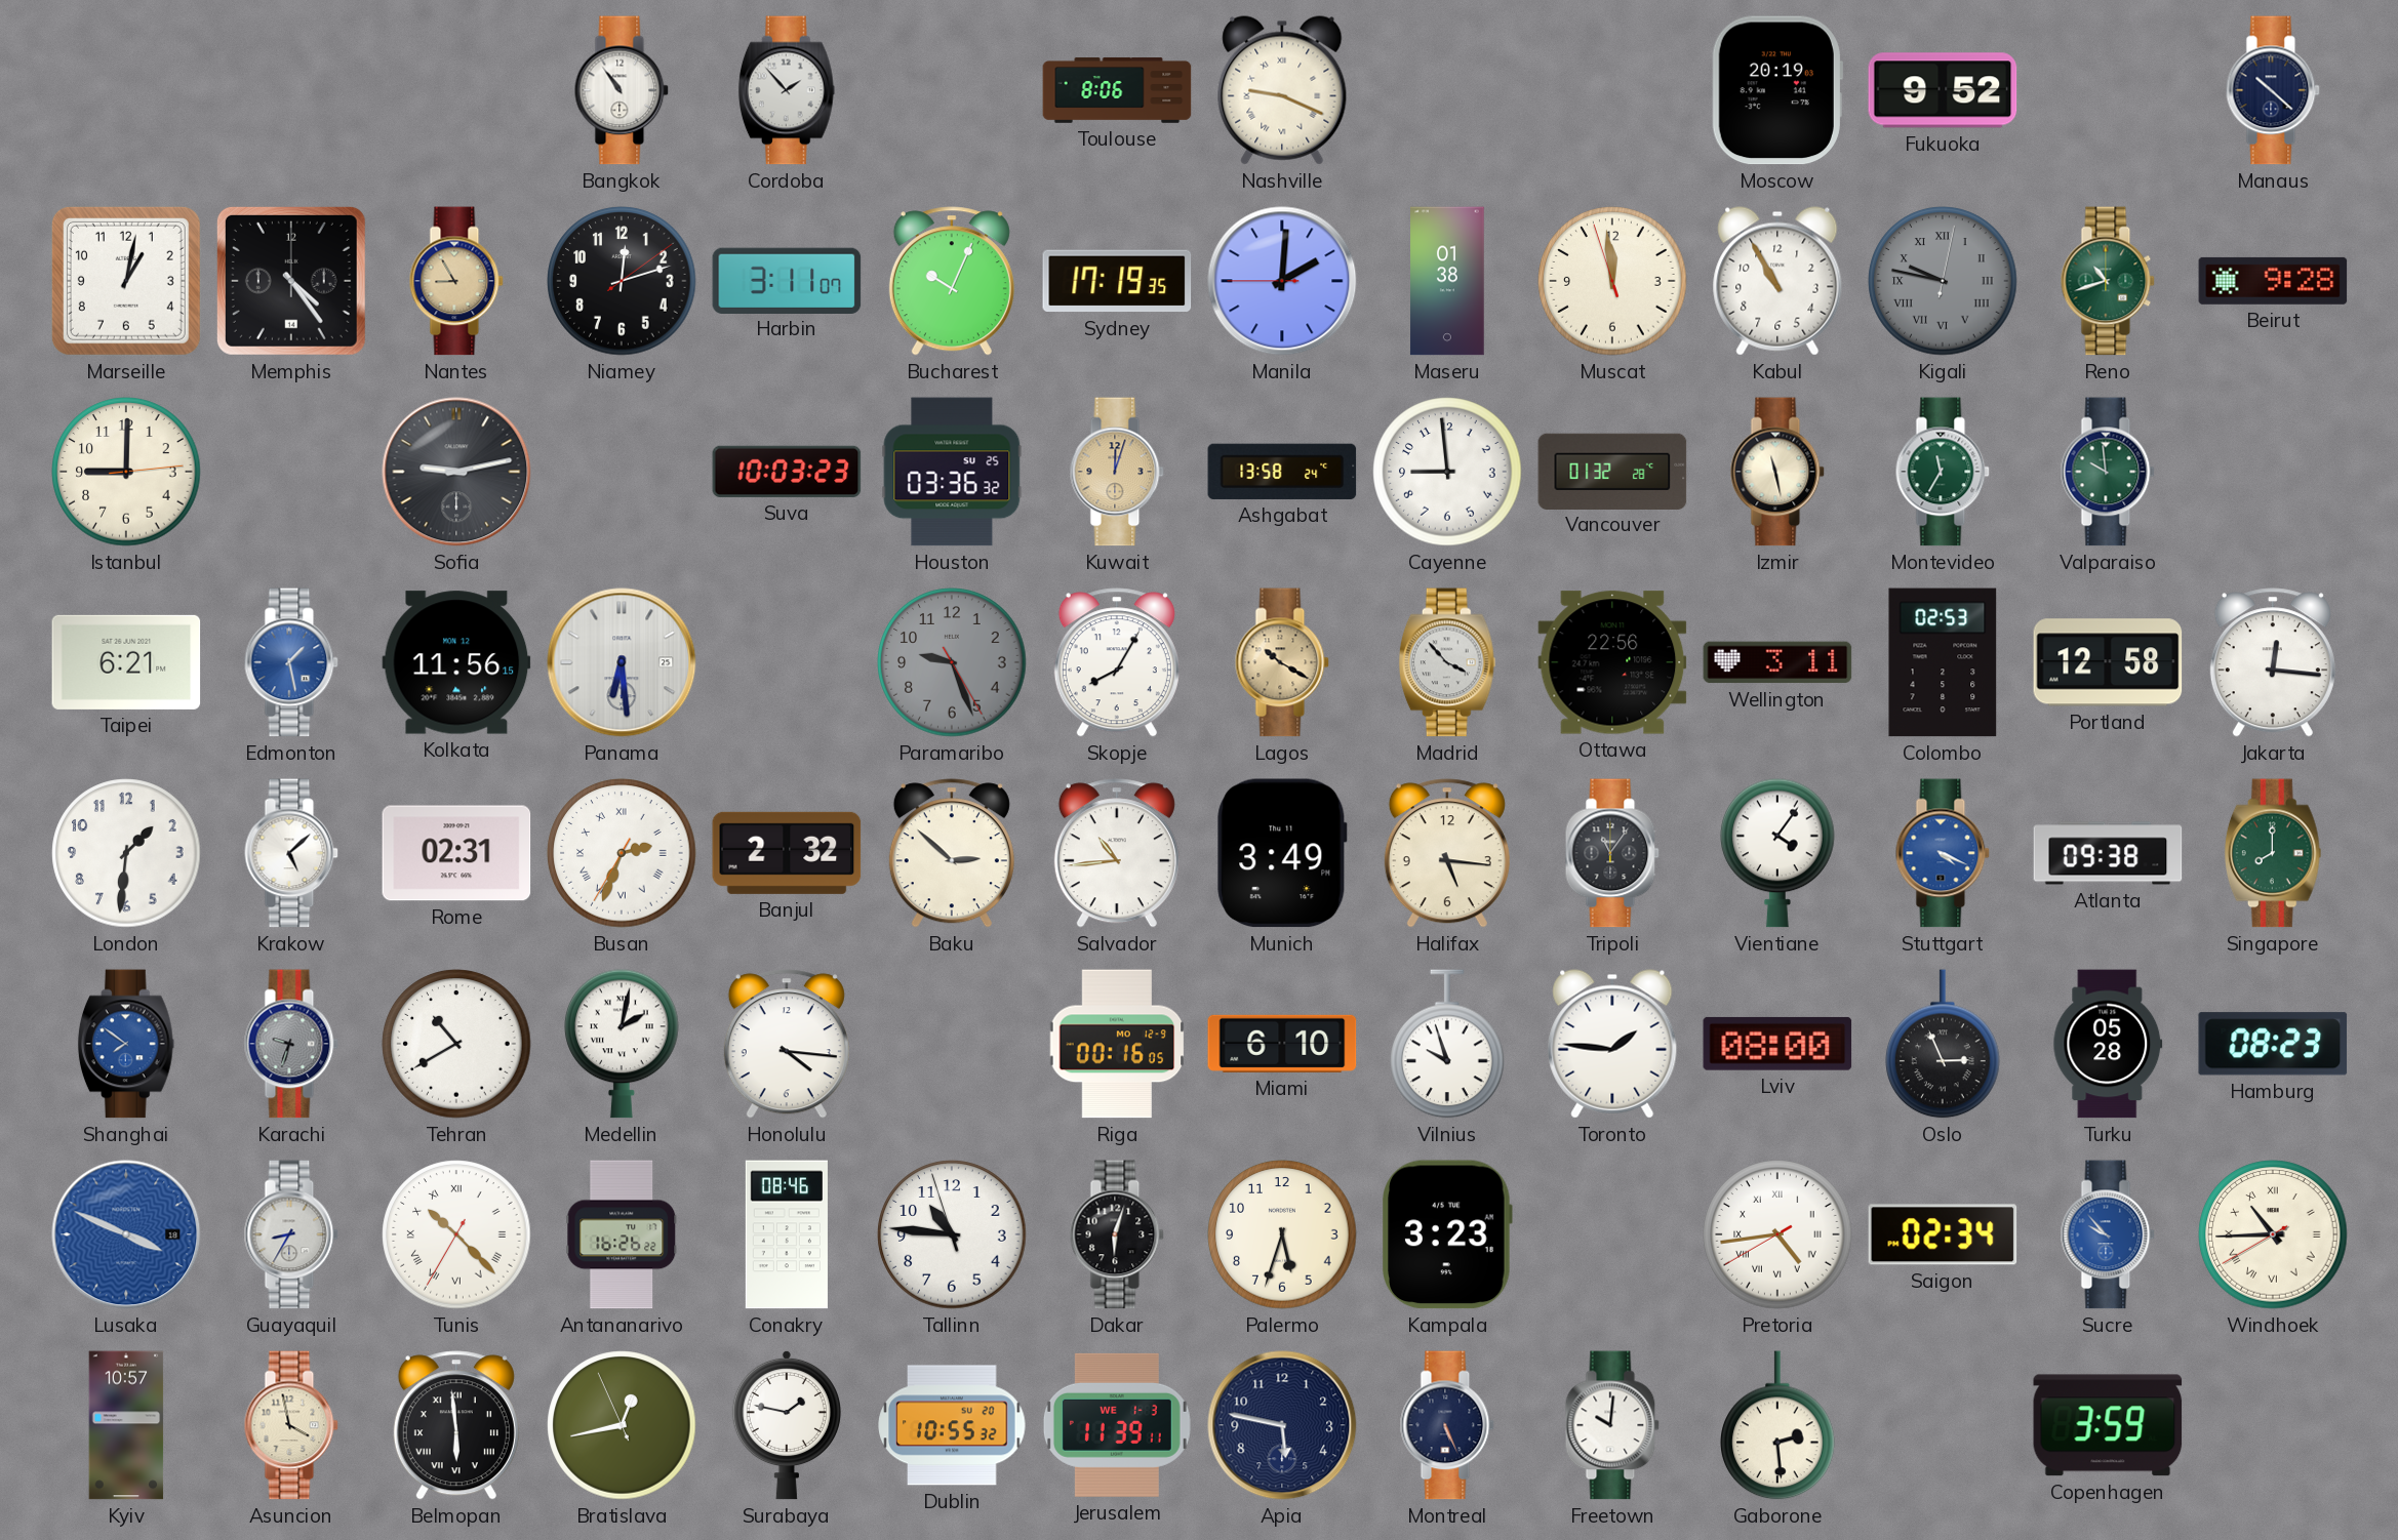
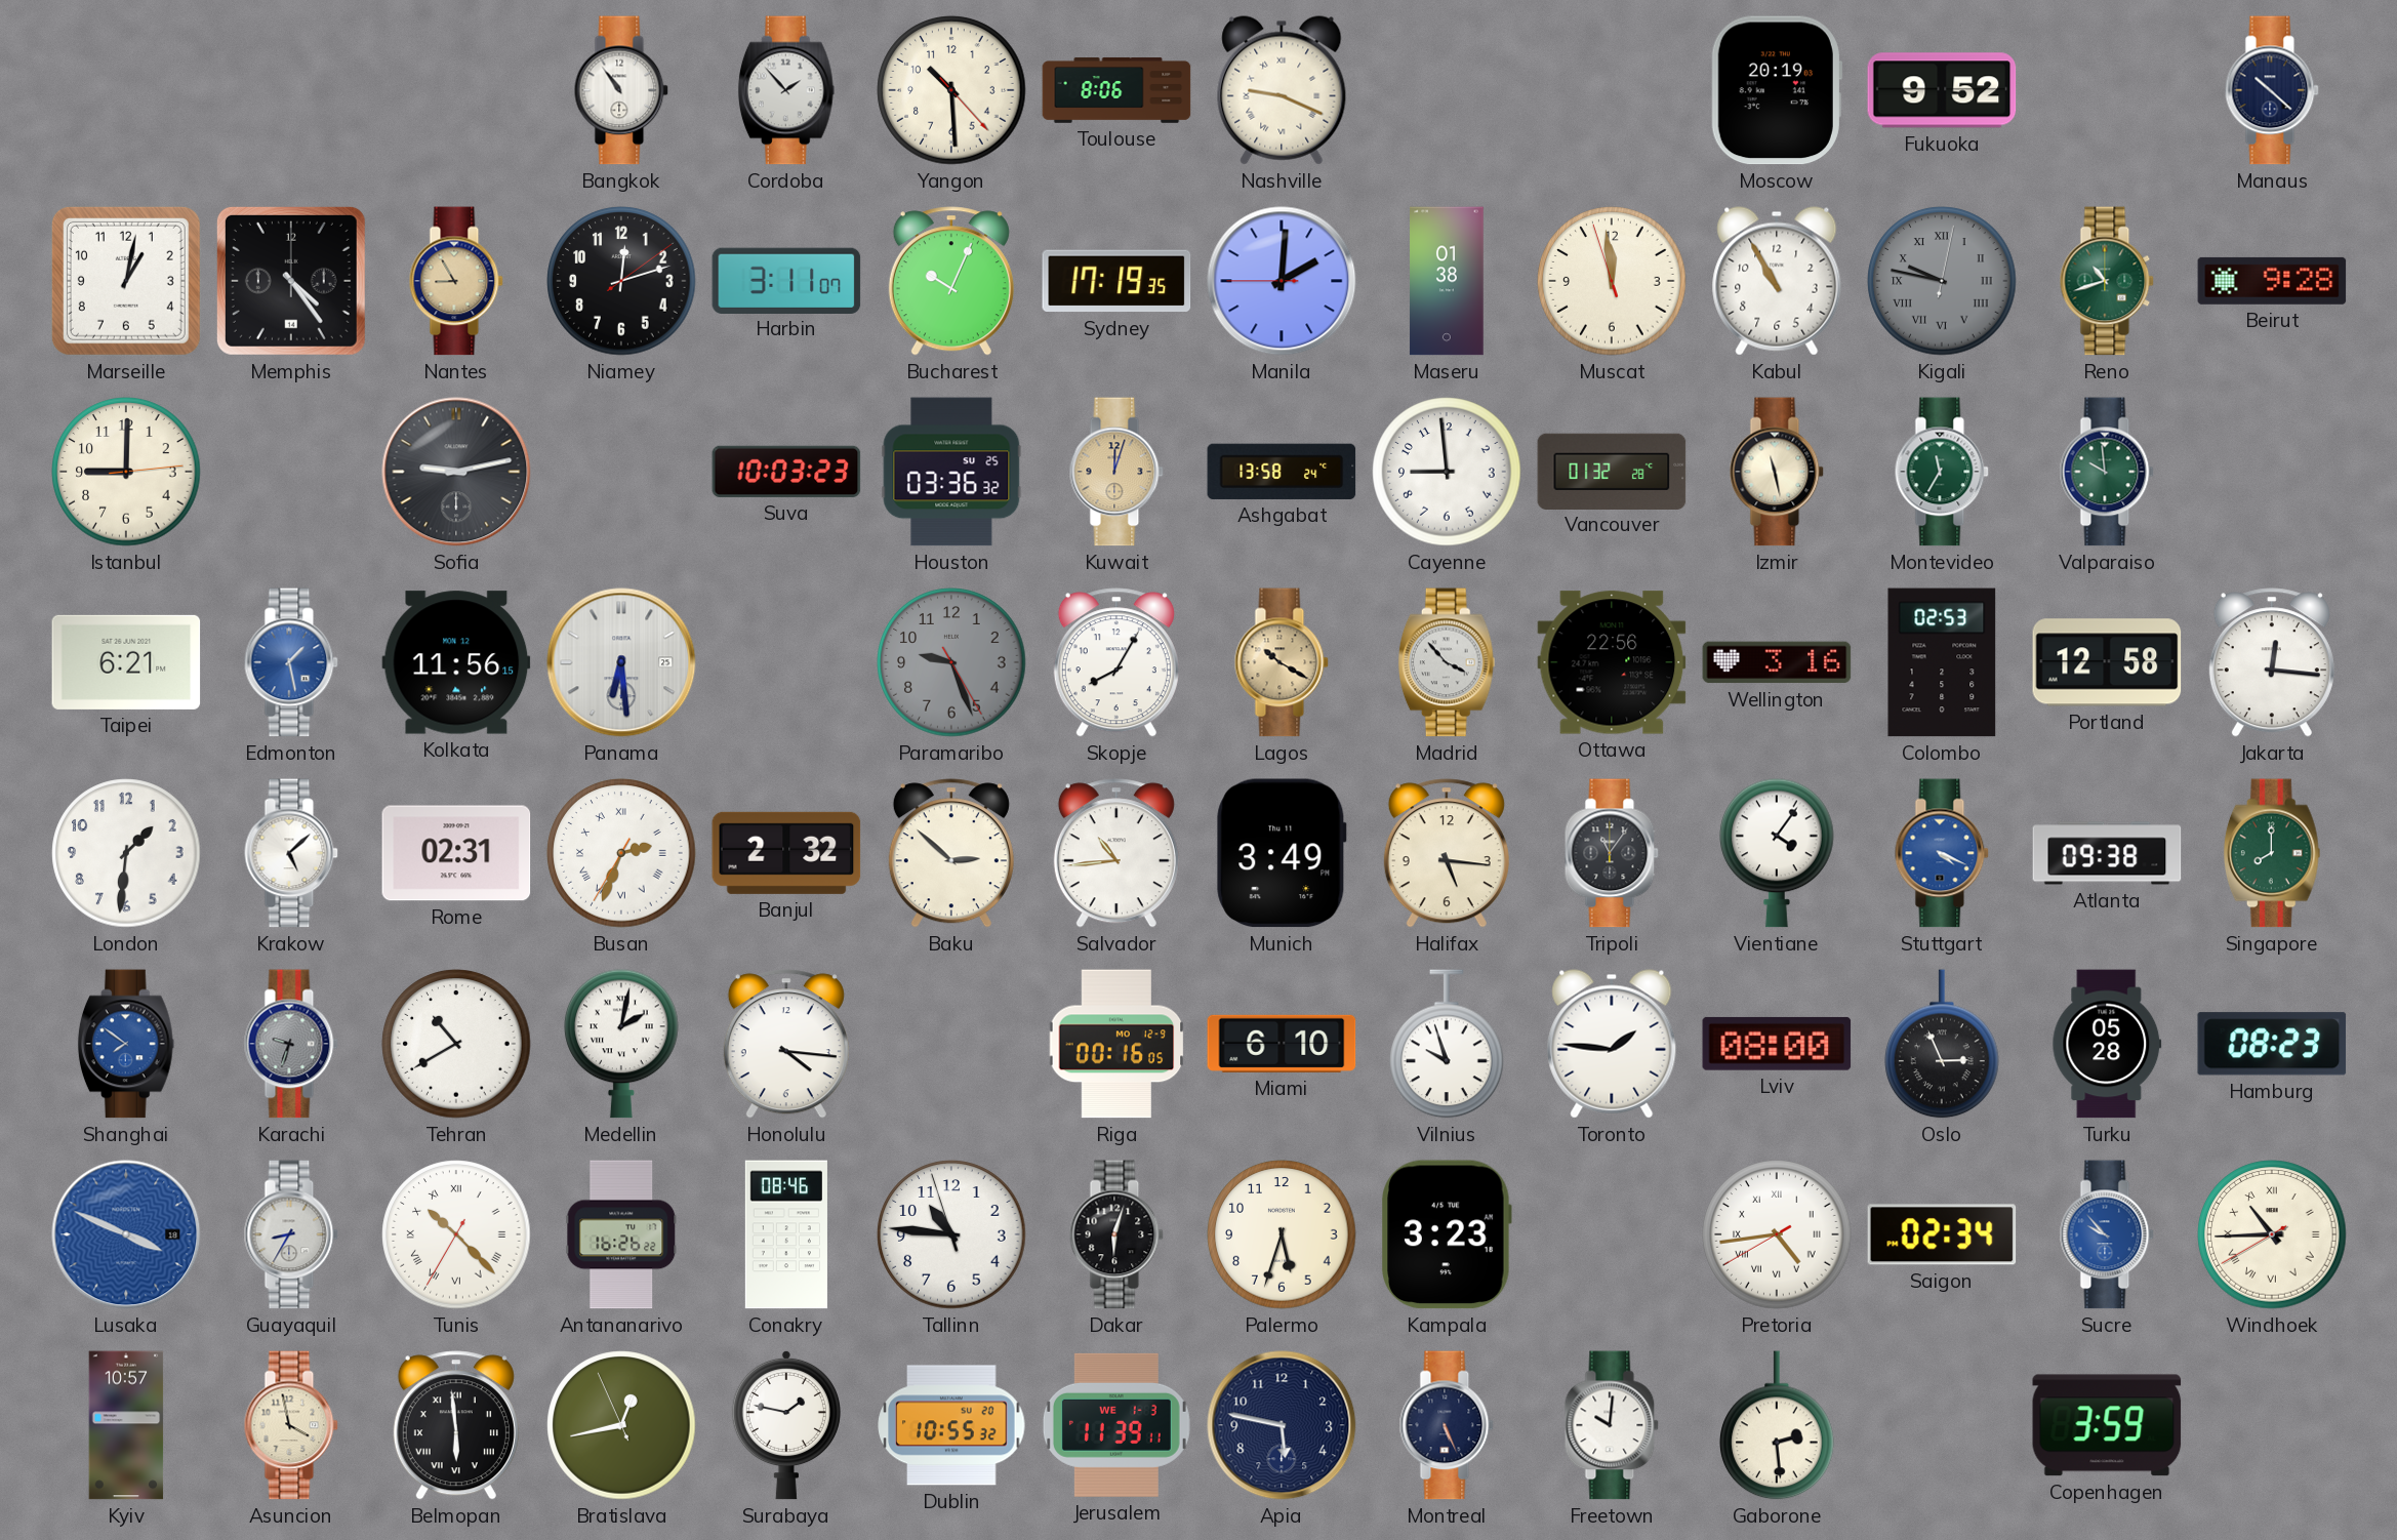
Yangon: none -> 10:29
Wellington: 3:11 -> 3:16
